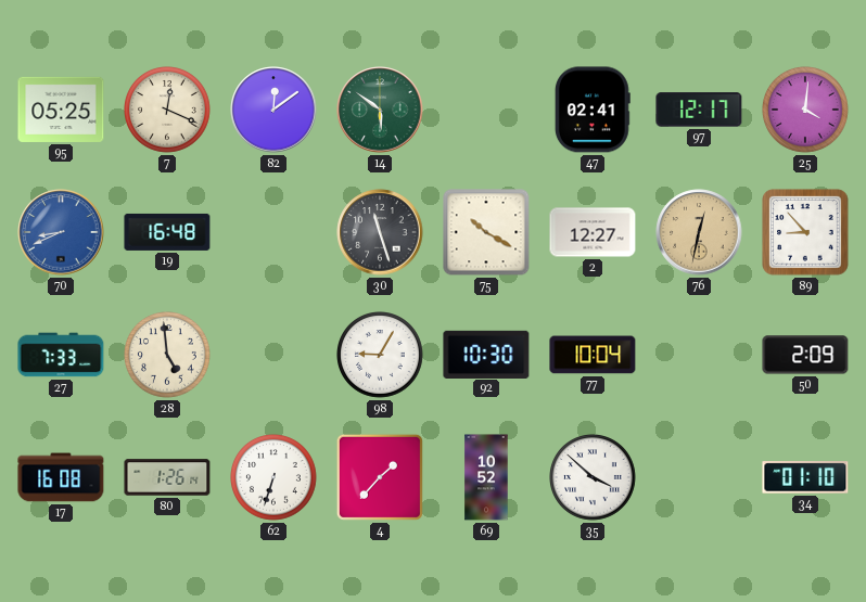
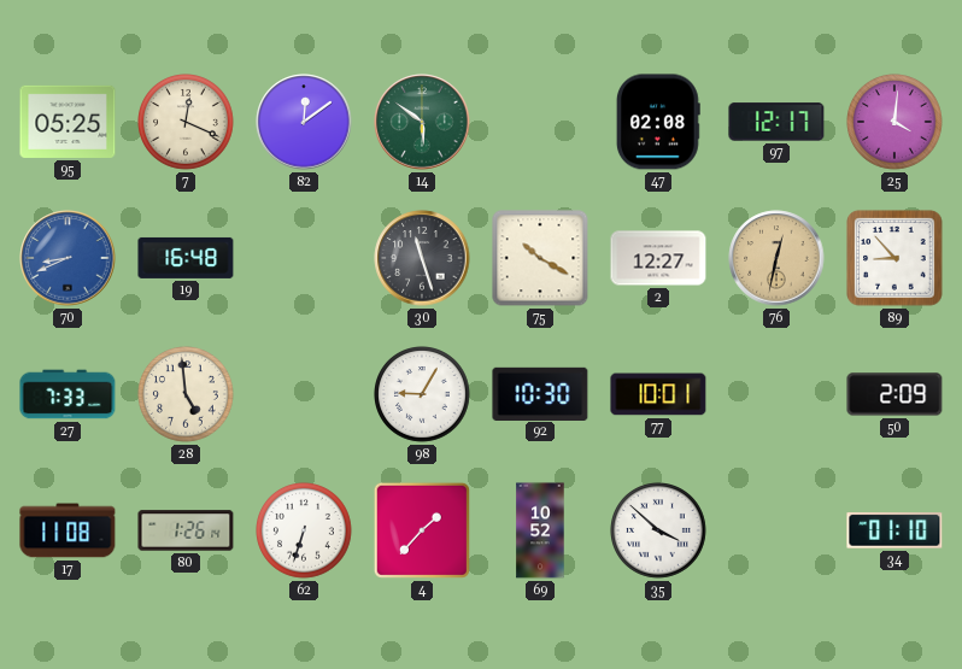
47: 02:41 -> 02:08
77: 10:04 -> 10:01
17: 16:08 -> 11:08
